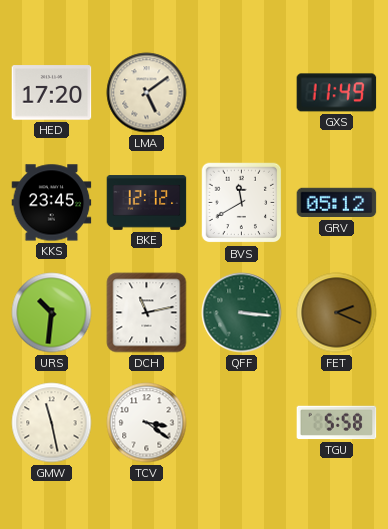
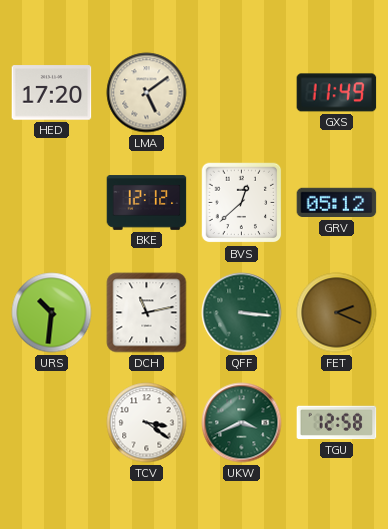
KKS: 23:45 -> none
BVS: 11:40 -> 12:38
GMW: 11:28 -> none
UKW: none -> 3:41
TGU: 5:58 -> 12:58
